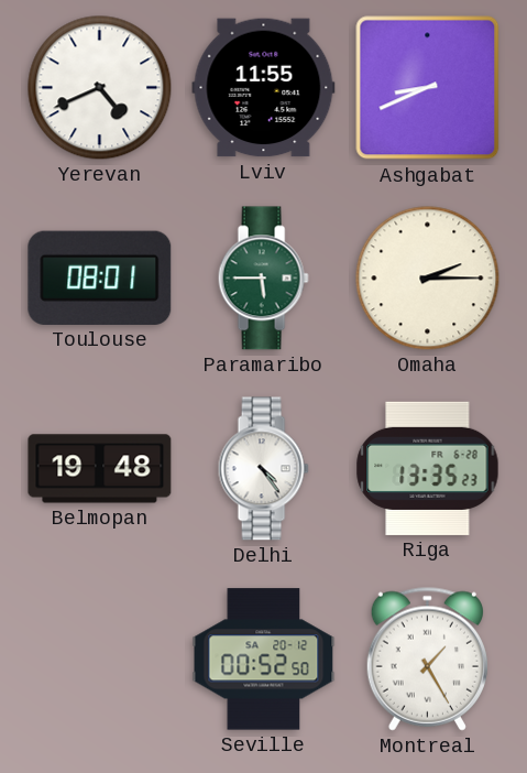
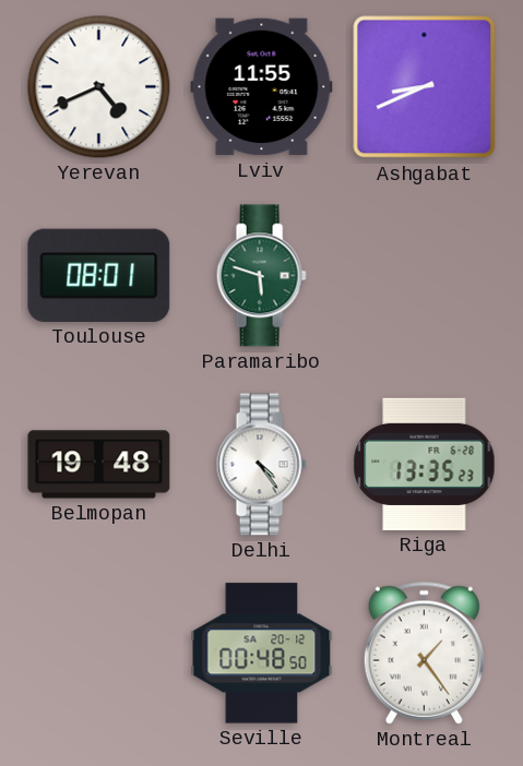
Paramaribo: 5:45 -> 5:48
Omaha: 2:15 -> none
Seville: 00:52 -> 00:48
Montreal: 1:25 -> 1:24
